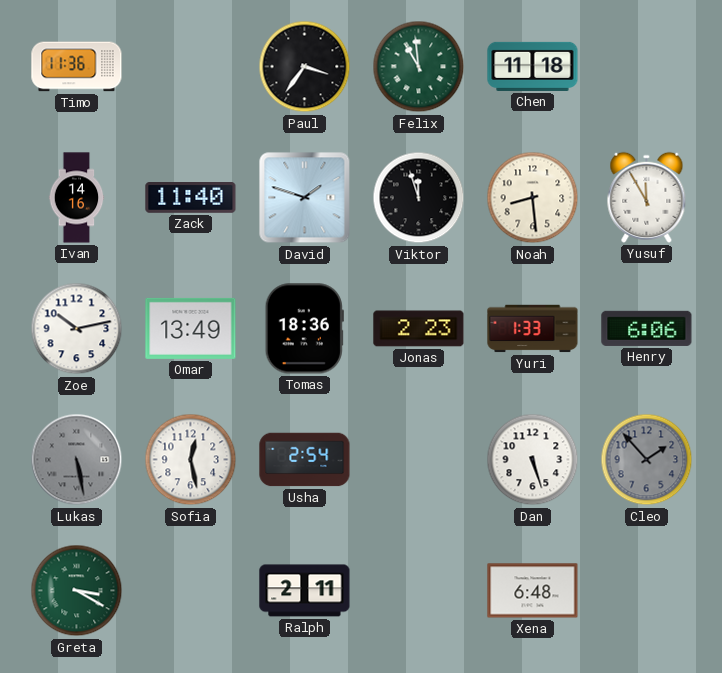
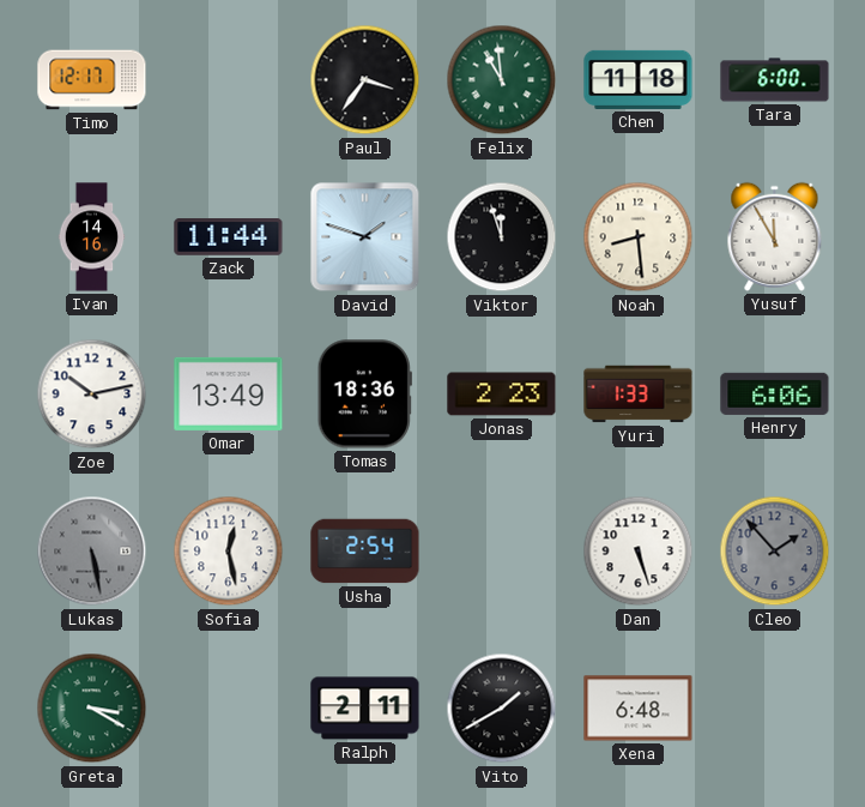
Timo: 11:36 -> 12:17
Tara: none -> 6:00
Zack: 11:40 -> 11:44
Vito: none -> 1:40
